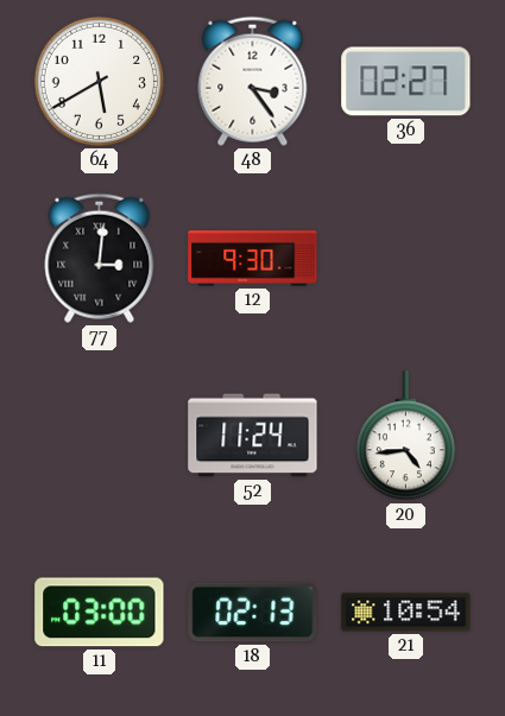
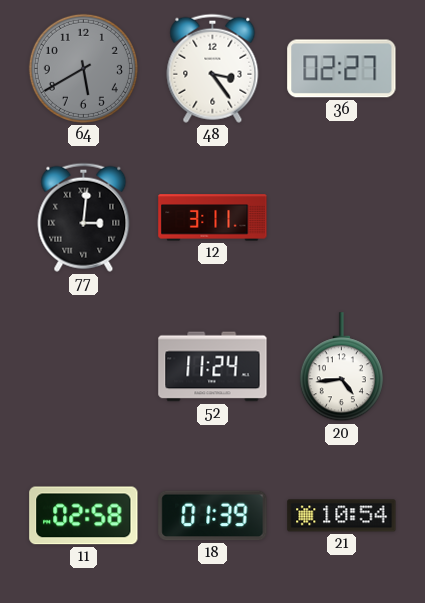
64 dial: white -> grey
12: 9:30 -> 3:11
11: 03:00 -> 02:58
18: 02:13 -> 01:39
